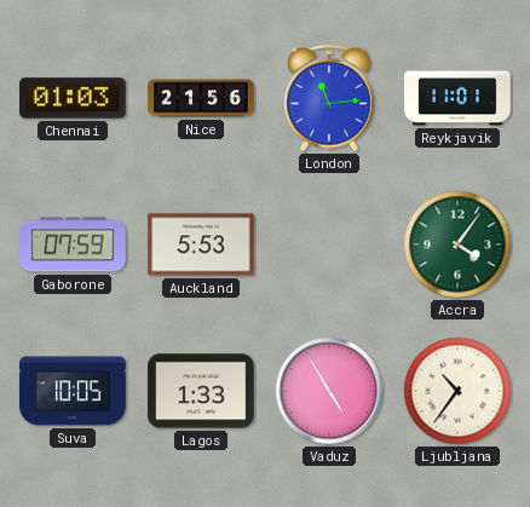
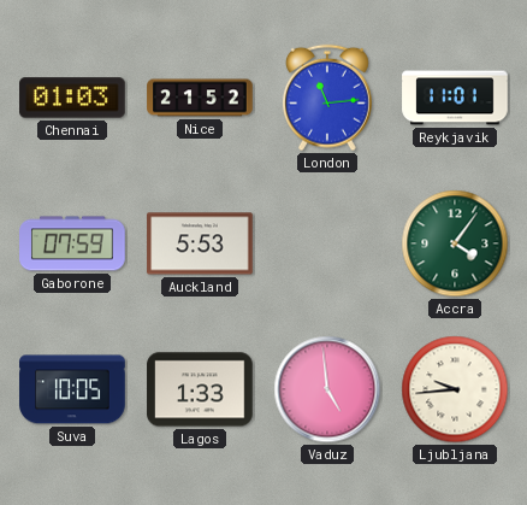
Nice: 21:56 -> 21:52
Vaduz: 4:55 -> 4:59
Ljubljana: 10:36 -> 9:44
